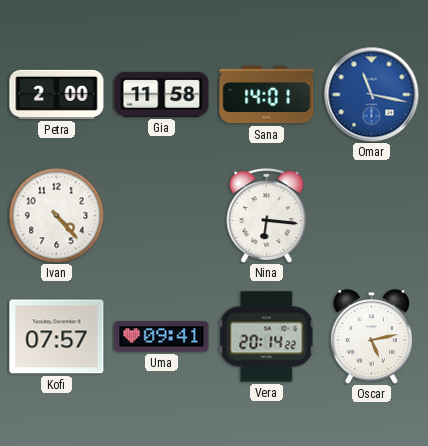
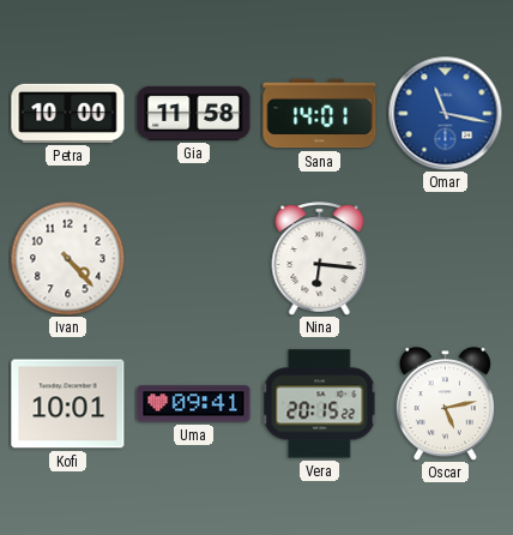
Petra: 2:00 -> 10:00
Kofi: 07:57 -> 10:01
Vera: 20:14 -> 20:15
